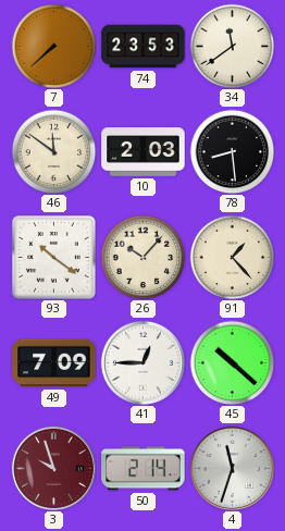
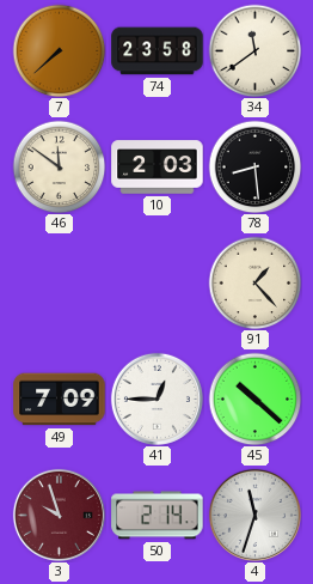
74: 23:53 -> 23:58
93: 10:21 -> none
26: 10:07 -> none
